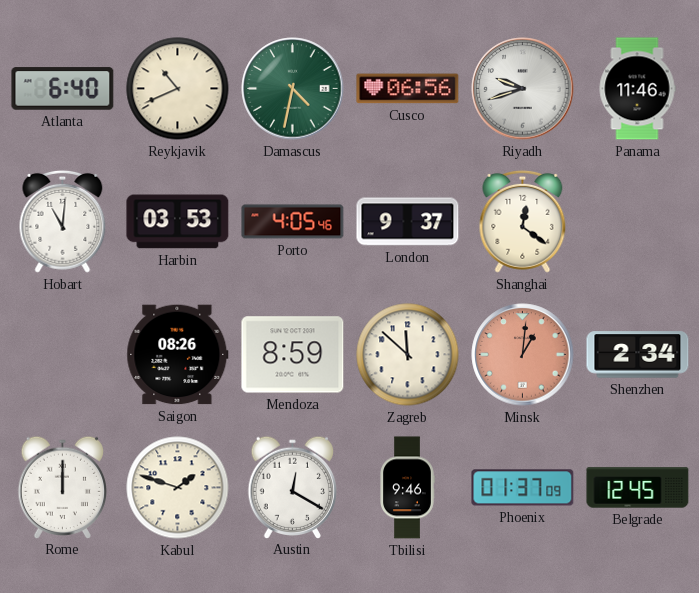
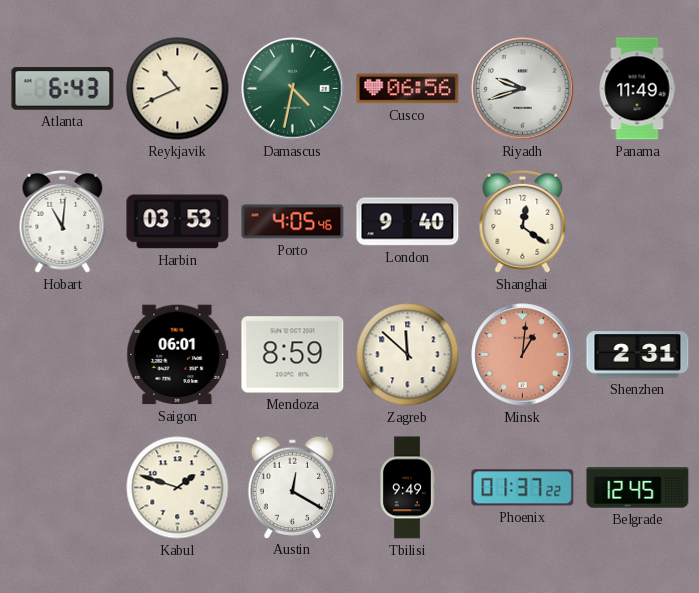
Atlanta: 6:40 -> 6:43
Panama: 11:46 -> 11:49
London: 9:37 -> 9:40
Saigon: 08:26 -> 06:01
Shenzhen: 2:34 -> 2:31
Rome: 12:00 -> none
Tbilisi: 9:46 -> 9:49
Phoenix: 01:37:09 -> 01:37:22
